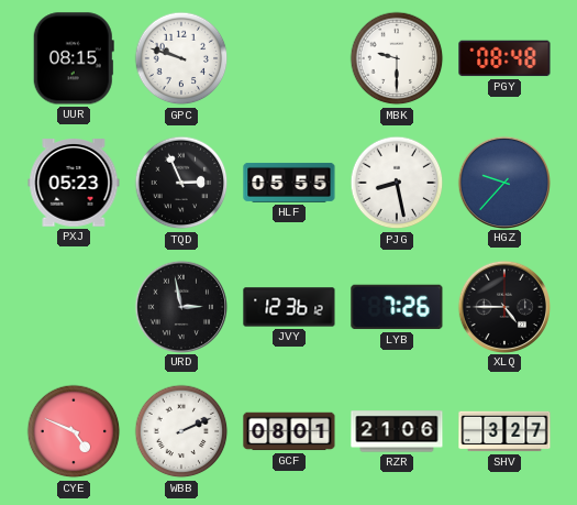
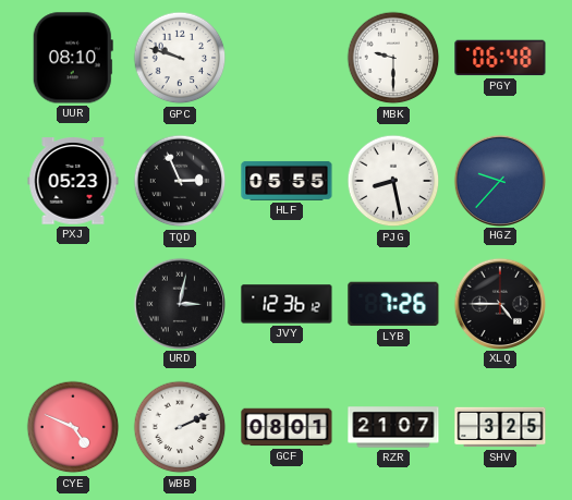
UUR: 08:15 -> 08:10
PGY: 08:48 -> 06:48
URD: 2:58 -> 3:02
RZR: 21:06 -> 21:07
SHV: 3:27 -> 3:25
